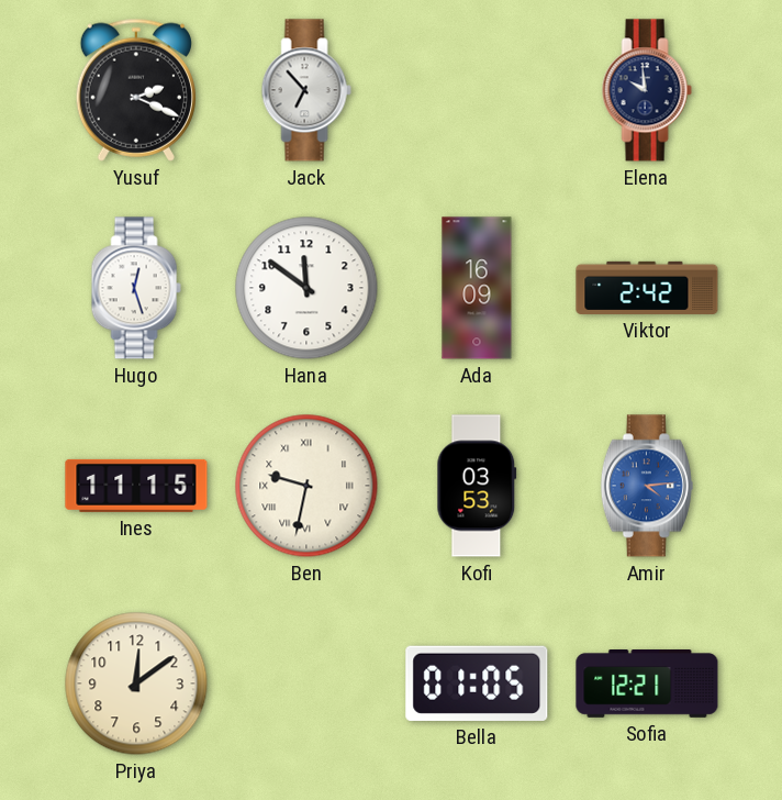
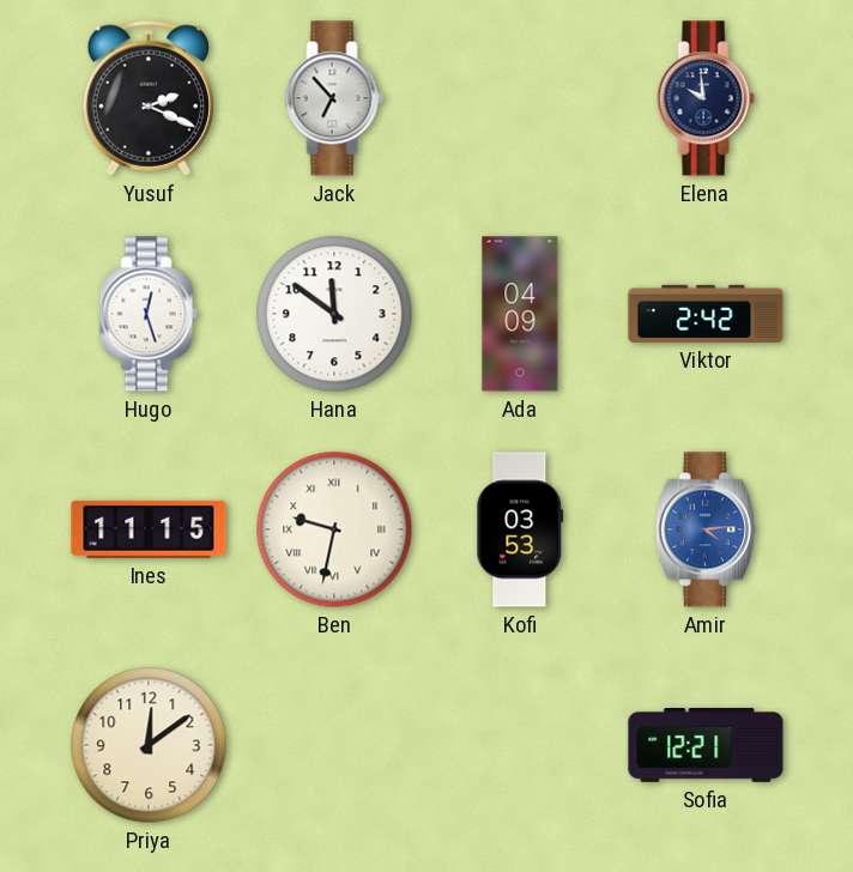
Ada: 16:09 -> 04:09
Bella: 01:05 -> none
